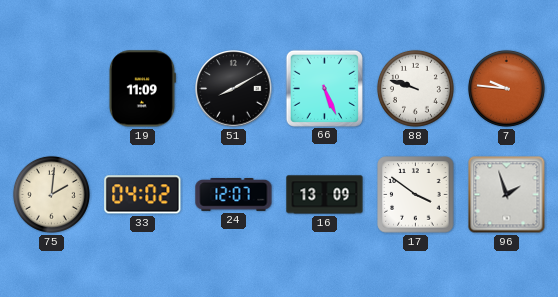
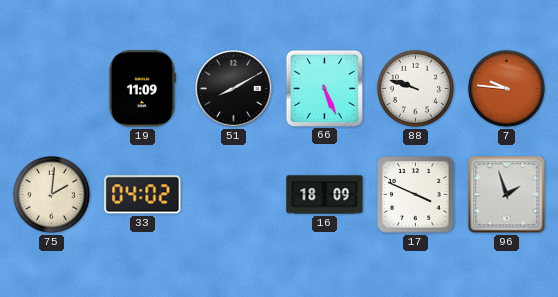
24: 12:07 -> none
16: 13:09 -> 18:09
17: 3:51 -> 3:49
